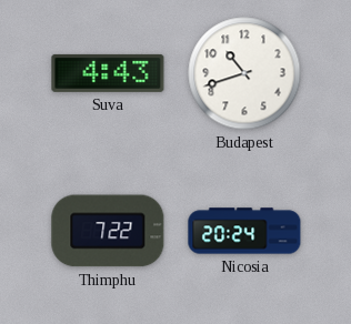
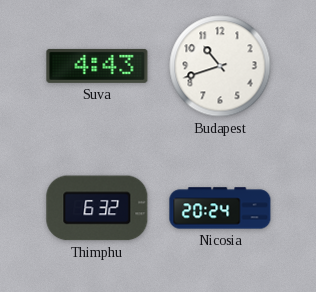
Thimphu: 7:22 -> 6:32
